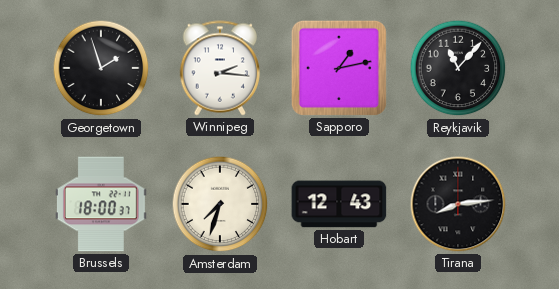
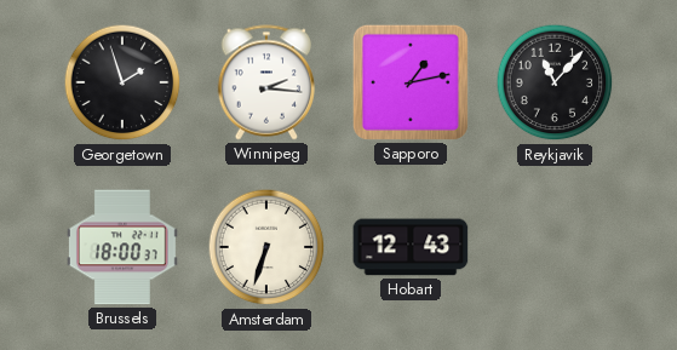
Amsterdam: 7:33 -> 6:33
Tirana: 8:14 -> none
